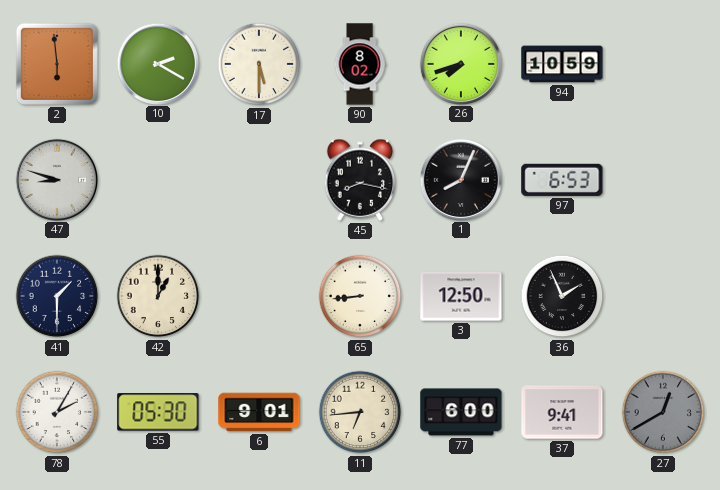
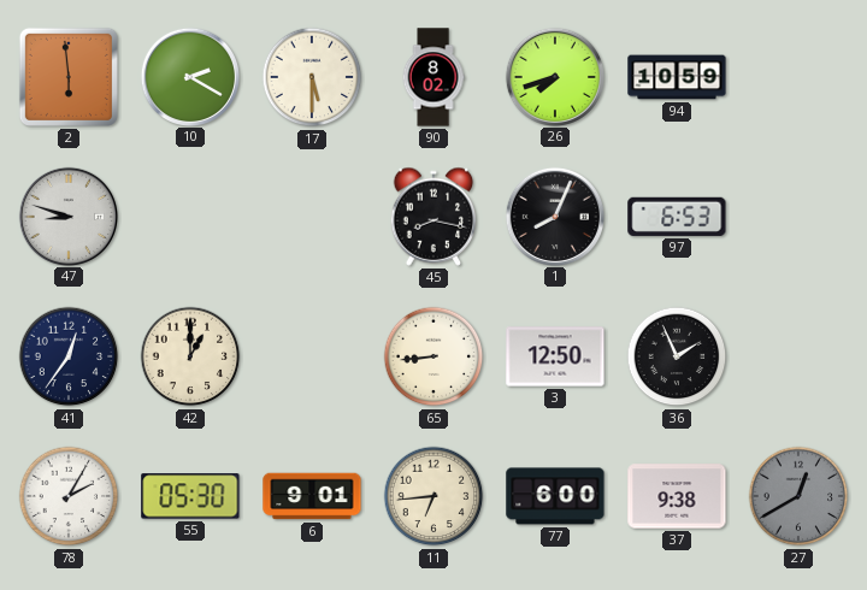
41: 1:30 -> 12:36
37: 9:41 -> 9:38
